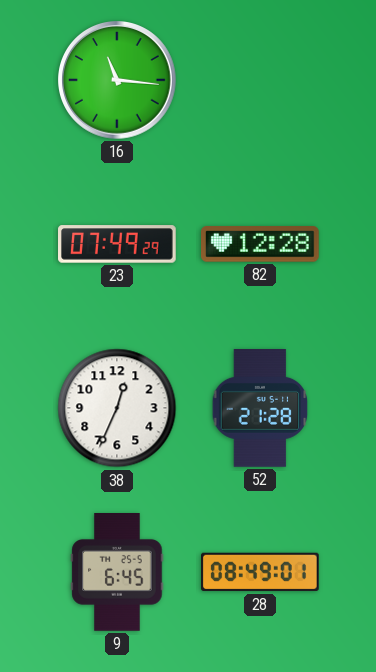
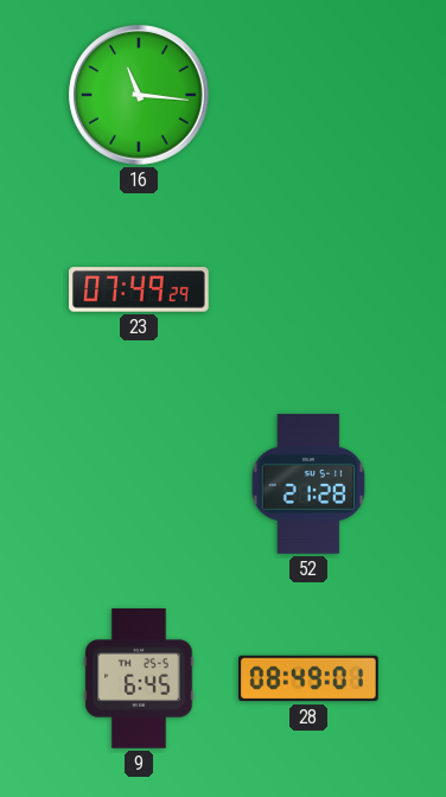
82: 12:28 -> none
38: 12:34 -> none
